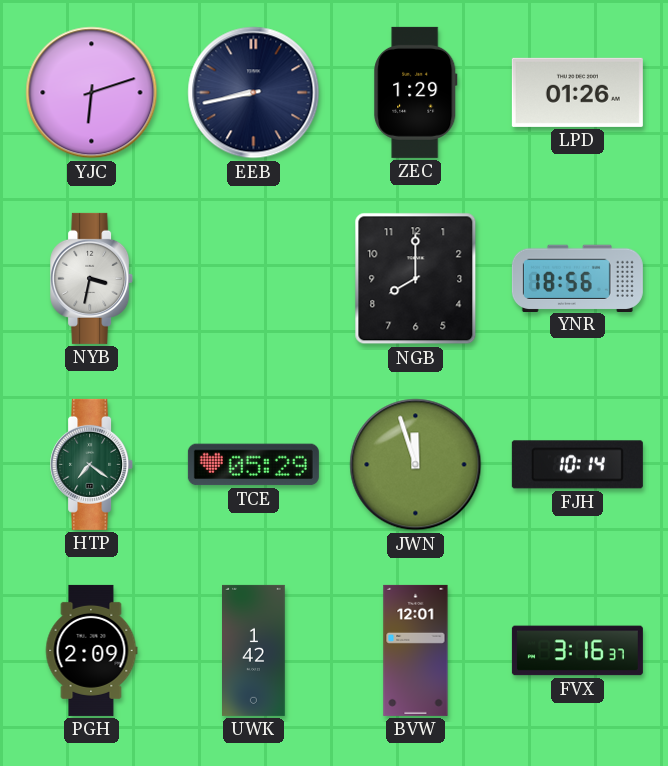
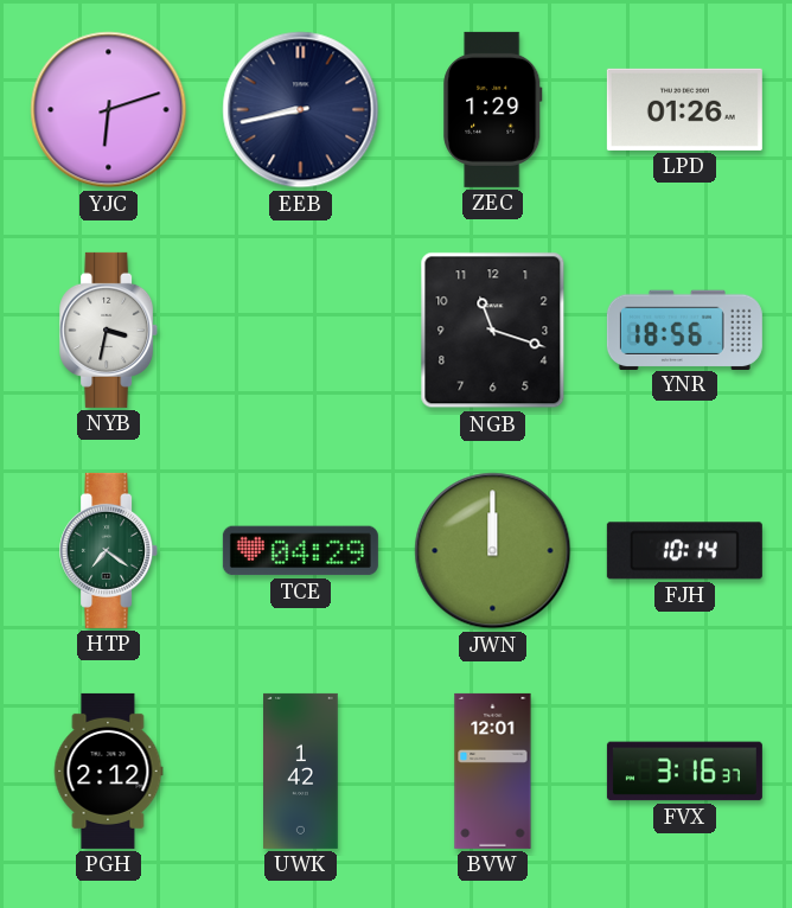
NGB: 8:00 -> 11:18
TCE: 05:29 -> 04:29
JWN: 11:57 -> 12:00
PGH: 2:09 -> 2:12
